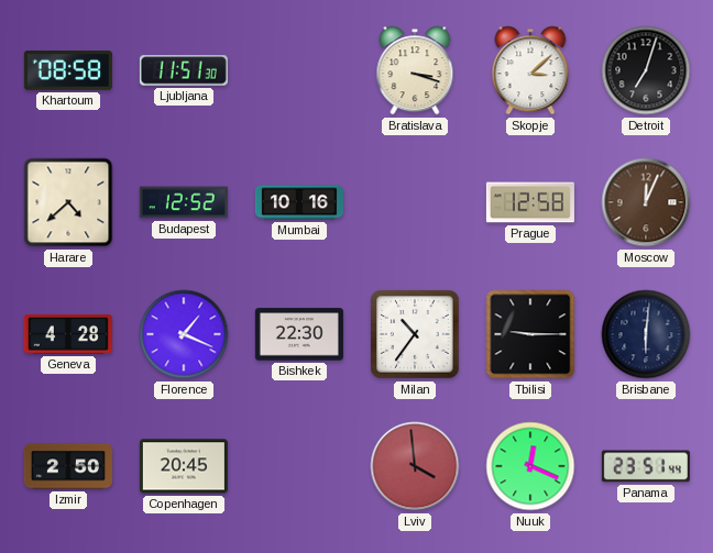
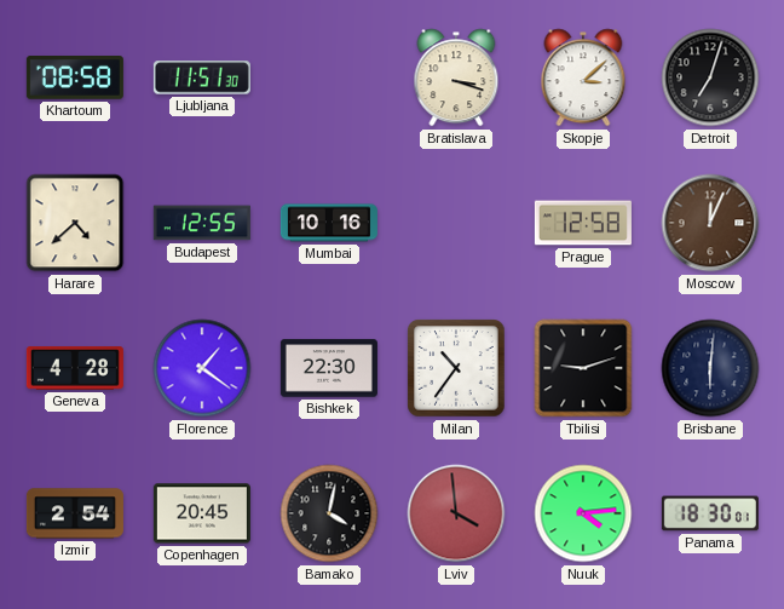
Budapest: 12:52 -> 12:55
Florence: 1:19 -> 1:21
Tbilisi: 9:15 -> 9:12
Izmir: 2:50 -> 2:54
Bamako: none -> 4:02
Nuuk: 12:19 -> 4:14
Panama: 23:51 -> 18:30
